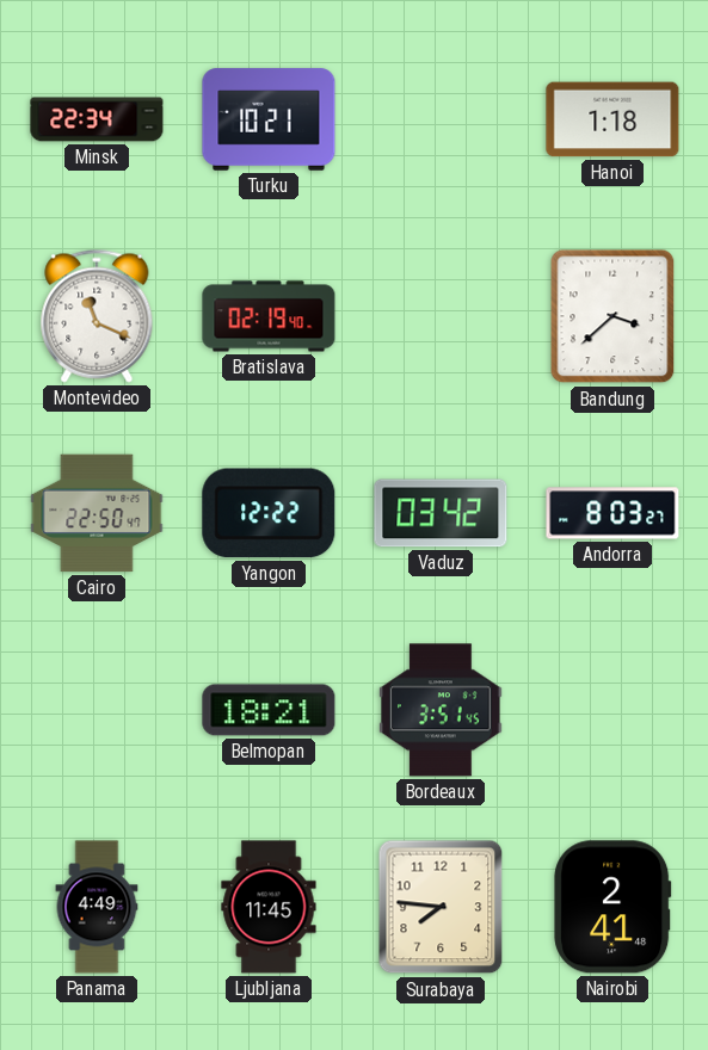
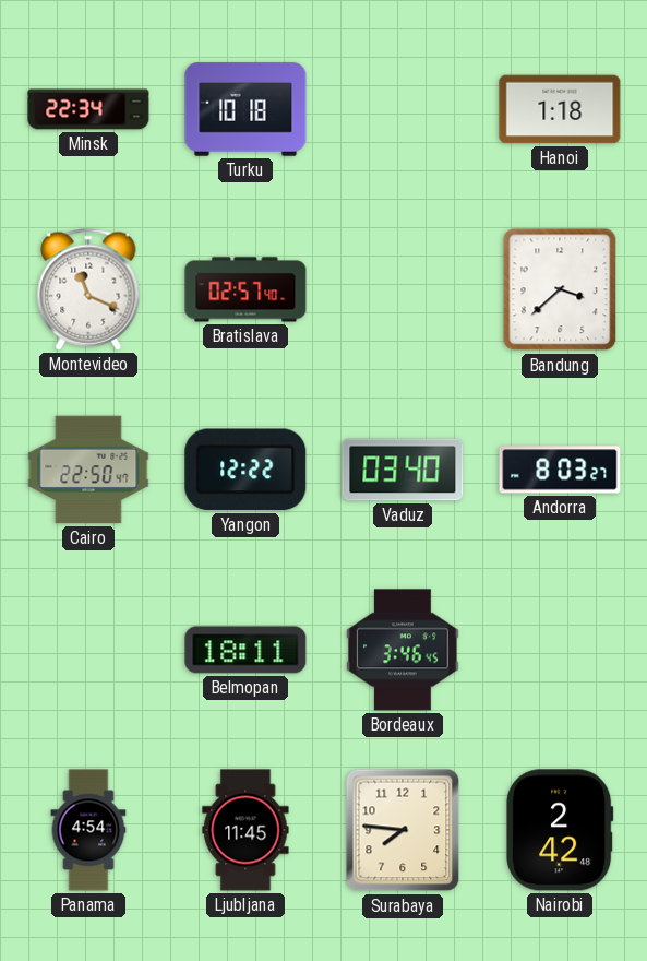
Turku: 10:21 -> 10:18
Bratislava: 02:19 -> 02:57
Vaduz: 03:42 -> 03:40
Belmopan: 18:21 -> 18:11
Bordeaux: 3:51 -> 3:46
Panama: 4:49 -> 4:54
Nairobi: 2:41 -> 2:42
